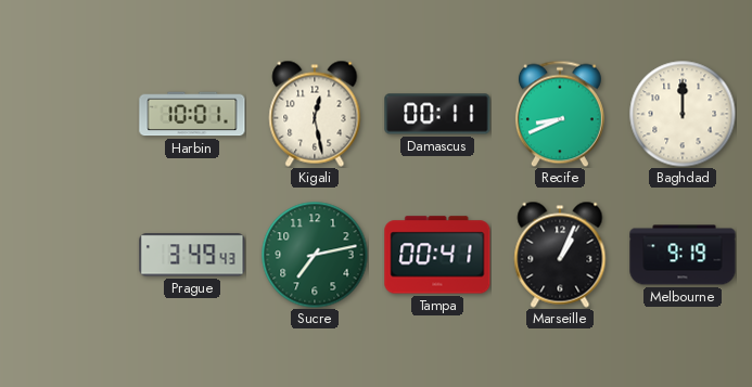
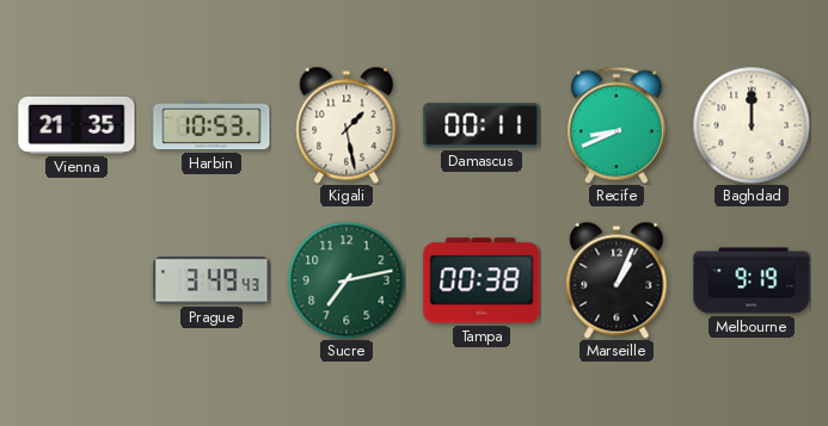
Vienna: none -> 21:35
Harbin: 10:01 -> 10:53
Kigali: 12:28 -> 1:28
Tampa: 00:41 -> 00:38
